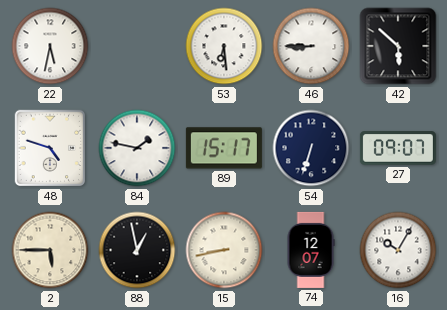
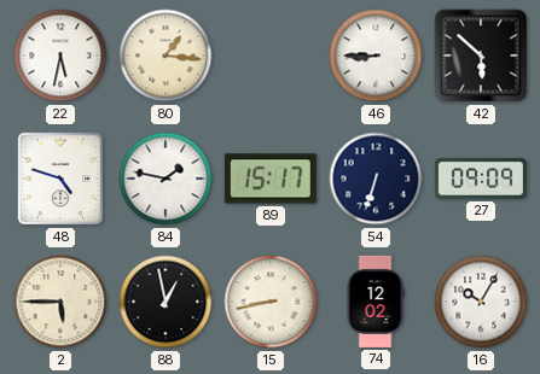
80: none -> 1:16
53: 6:29 -> none
27: 09:07 -> 09:09
74: 12:07 -> 12:02
